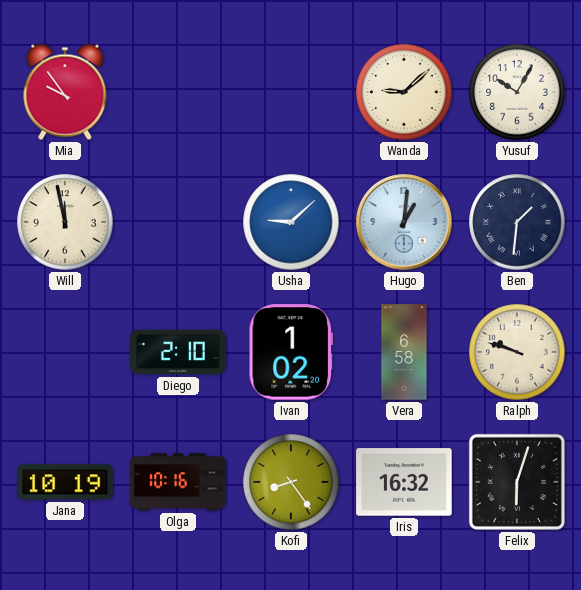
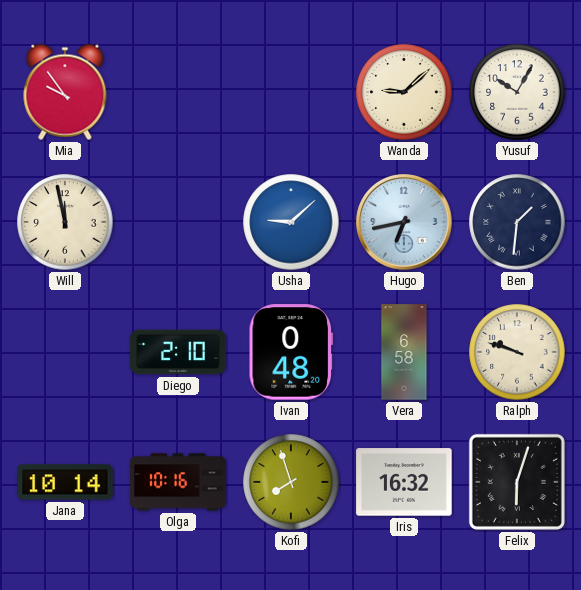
Hugo: 1:01 -> 6:43
Ivan: 1:02 -> 0:48
Jana: 10:19 -> 10:14
Kofi: 8:24 -> 7:57
